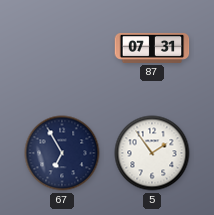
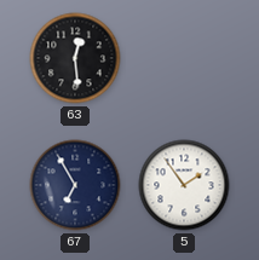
63: none -> 12:29
87: 07:31 -> none
